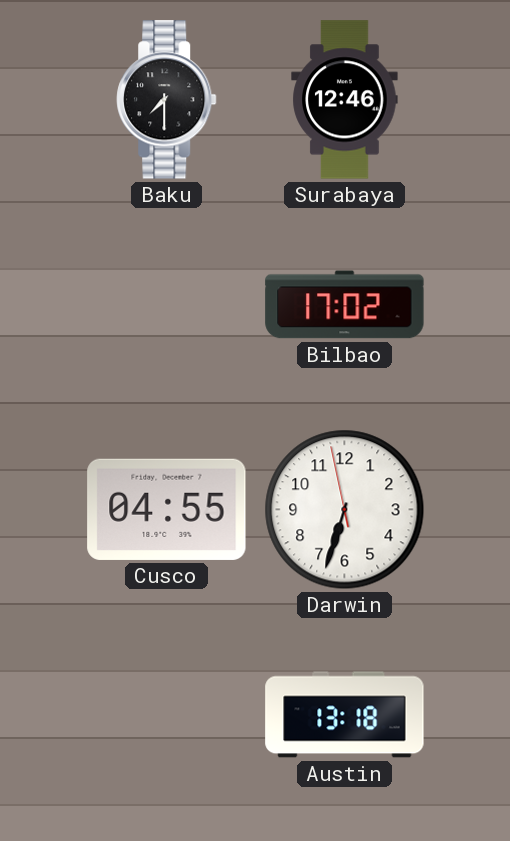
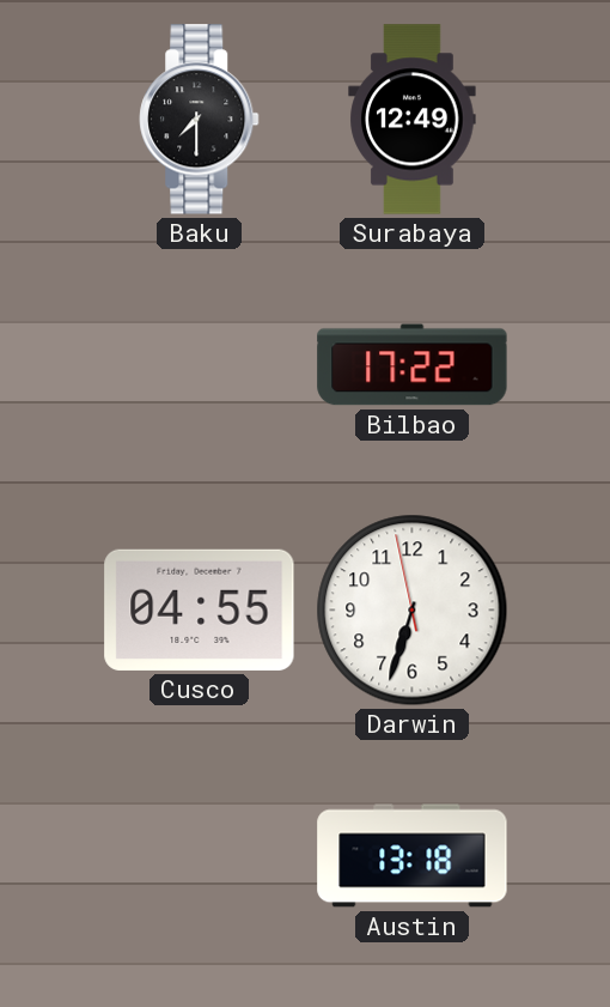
Surabaya: 12:46 -> 12:49
Bilbao: 17:02 -> 17:22
